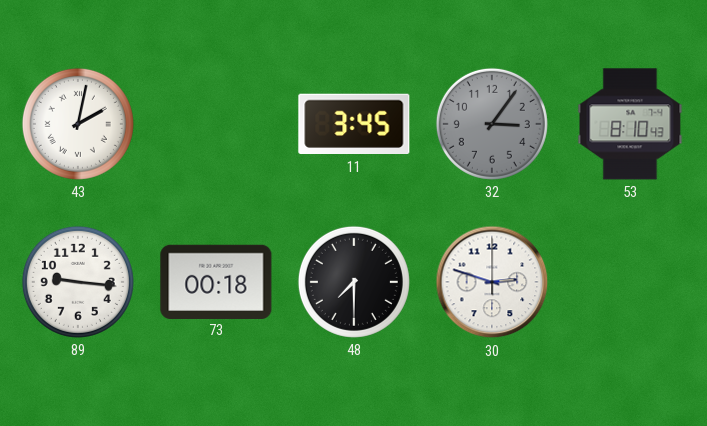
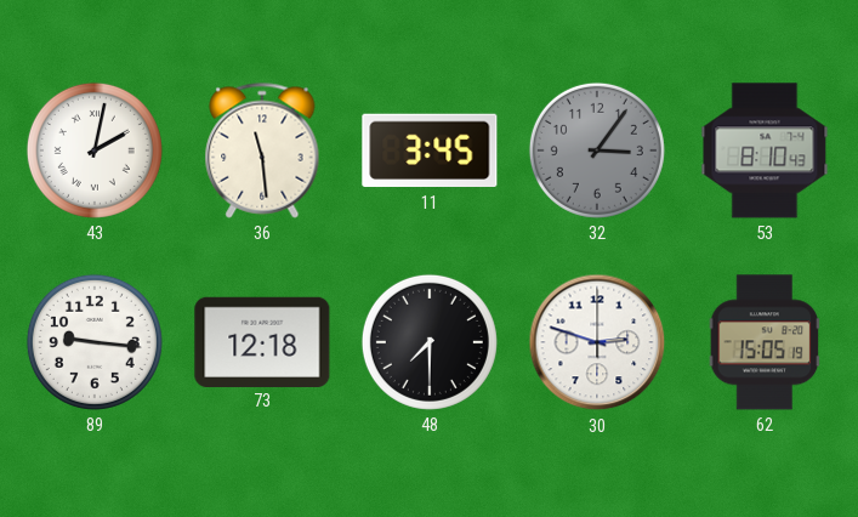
36: none -> 11:29
73: 00:18 -> 12:18
62: none -> 15:05
